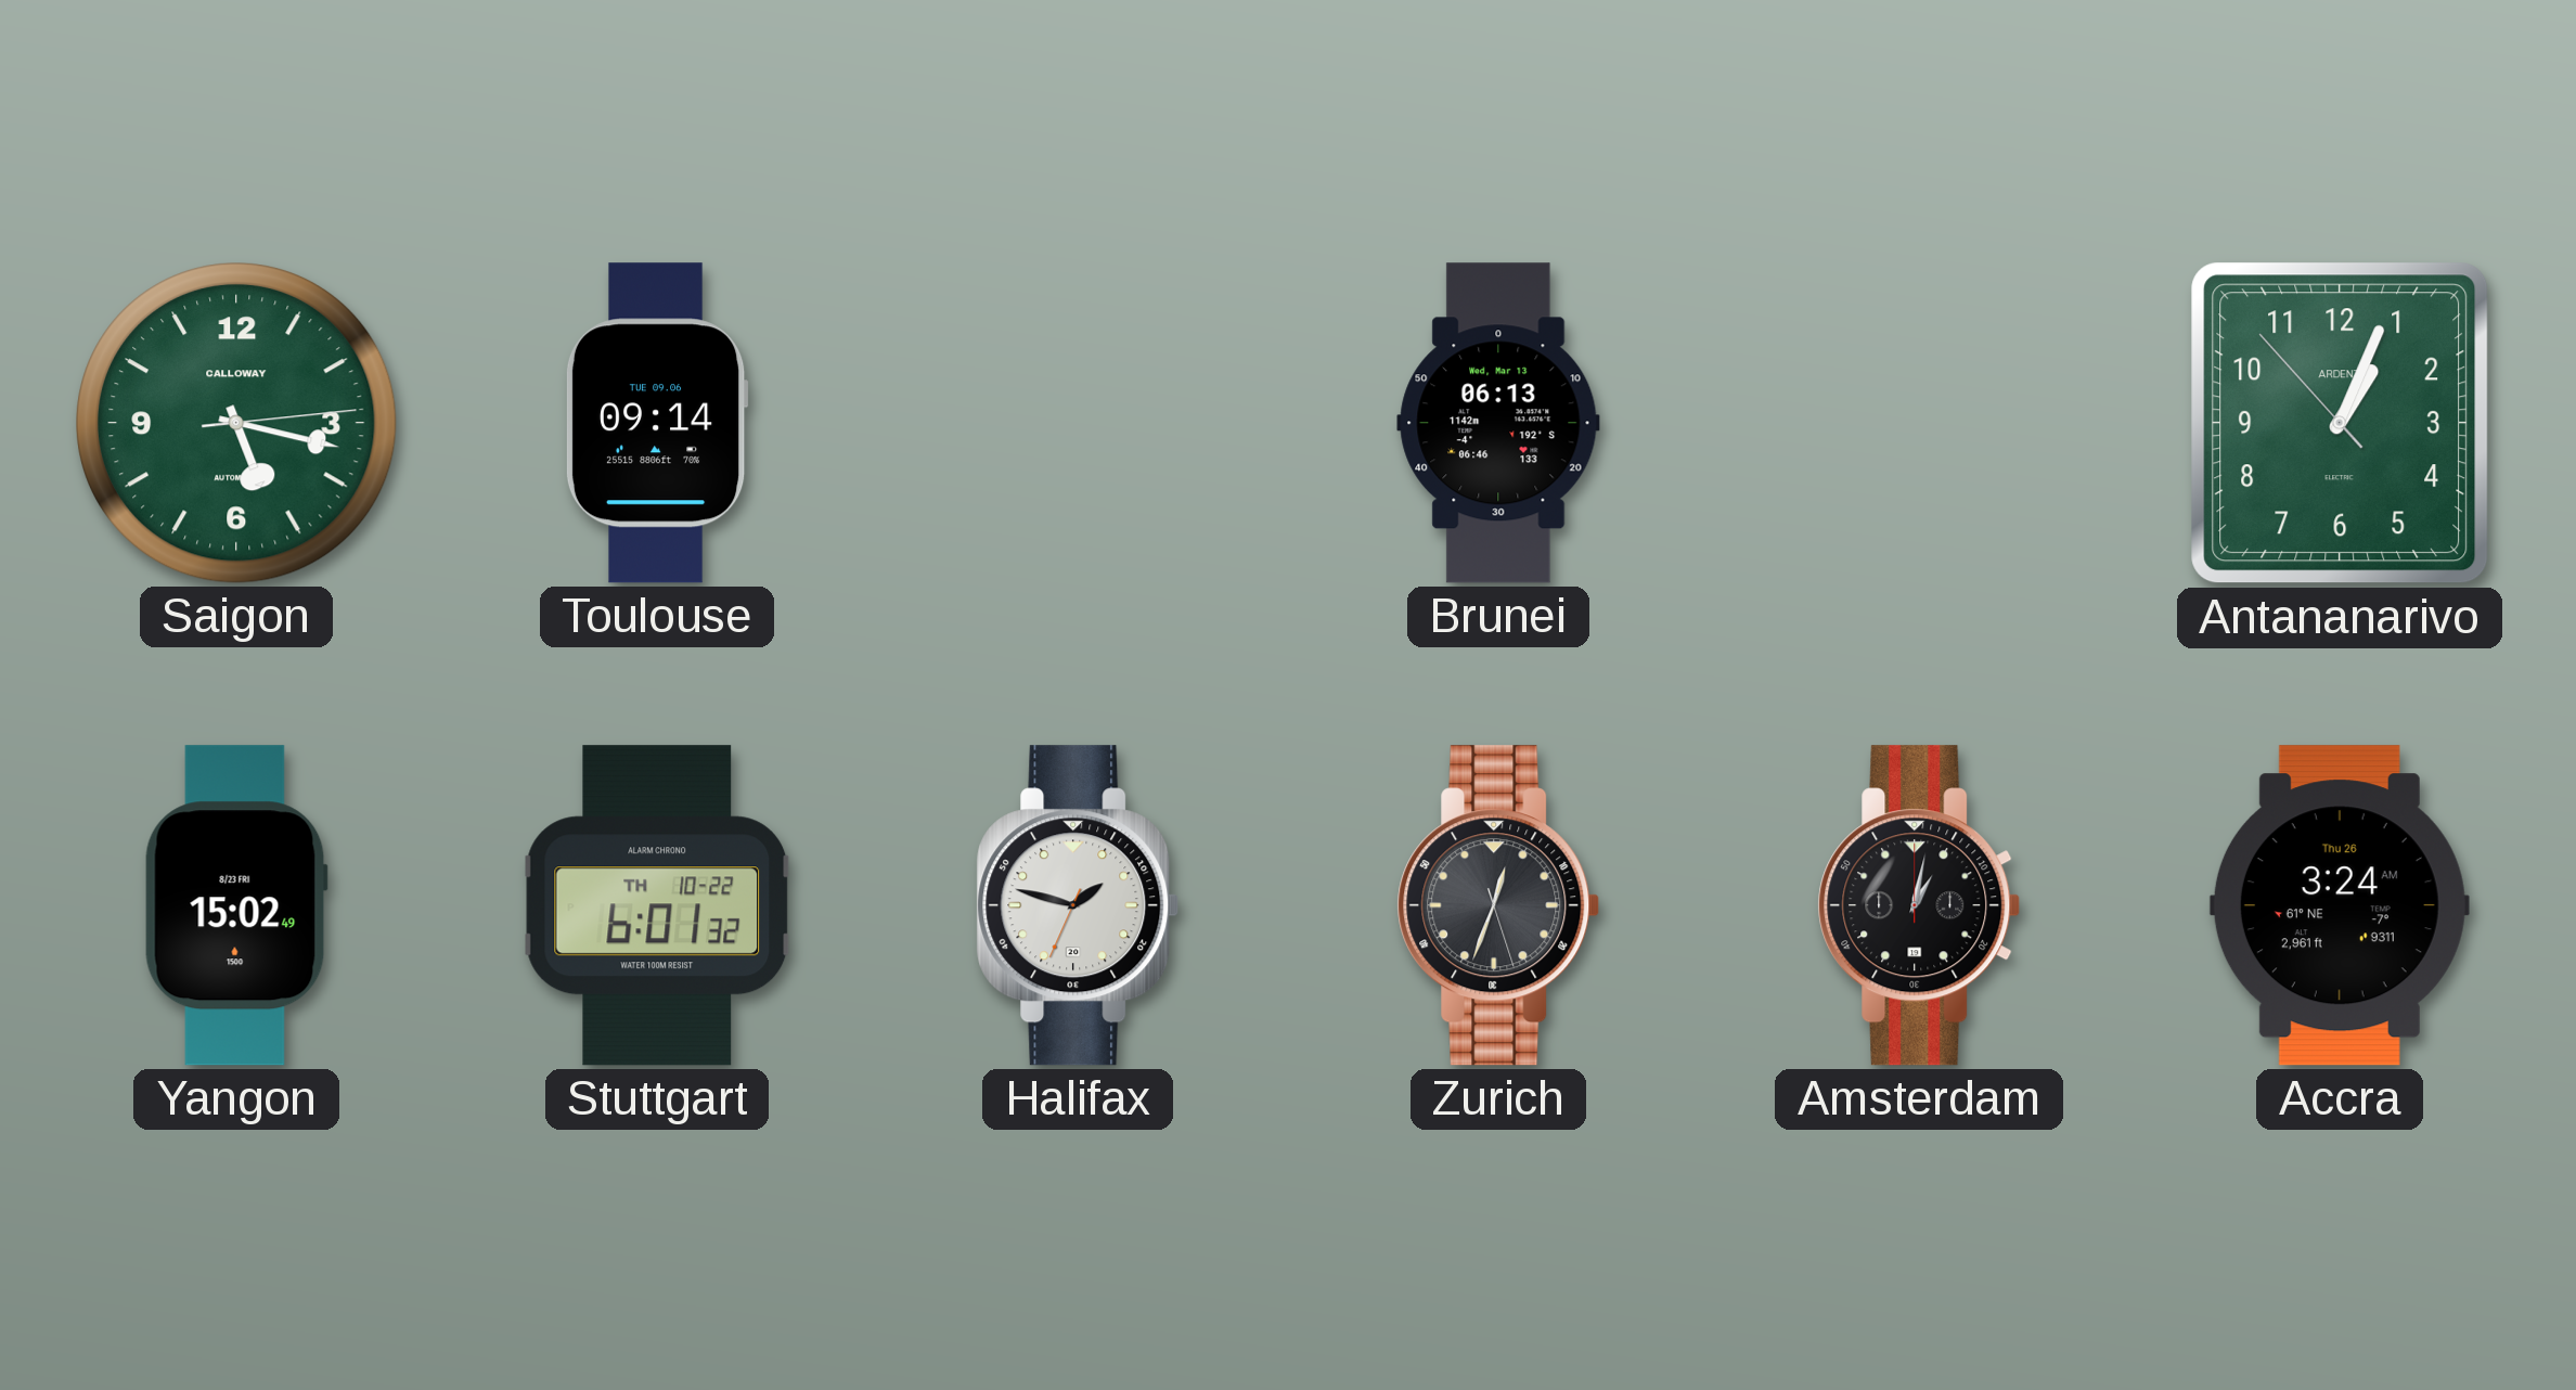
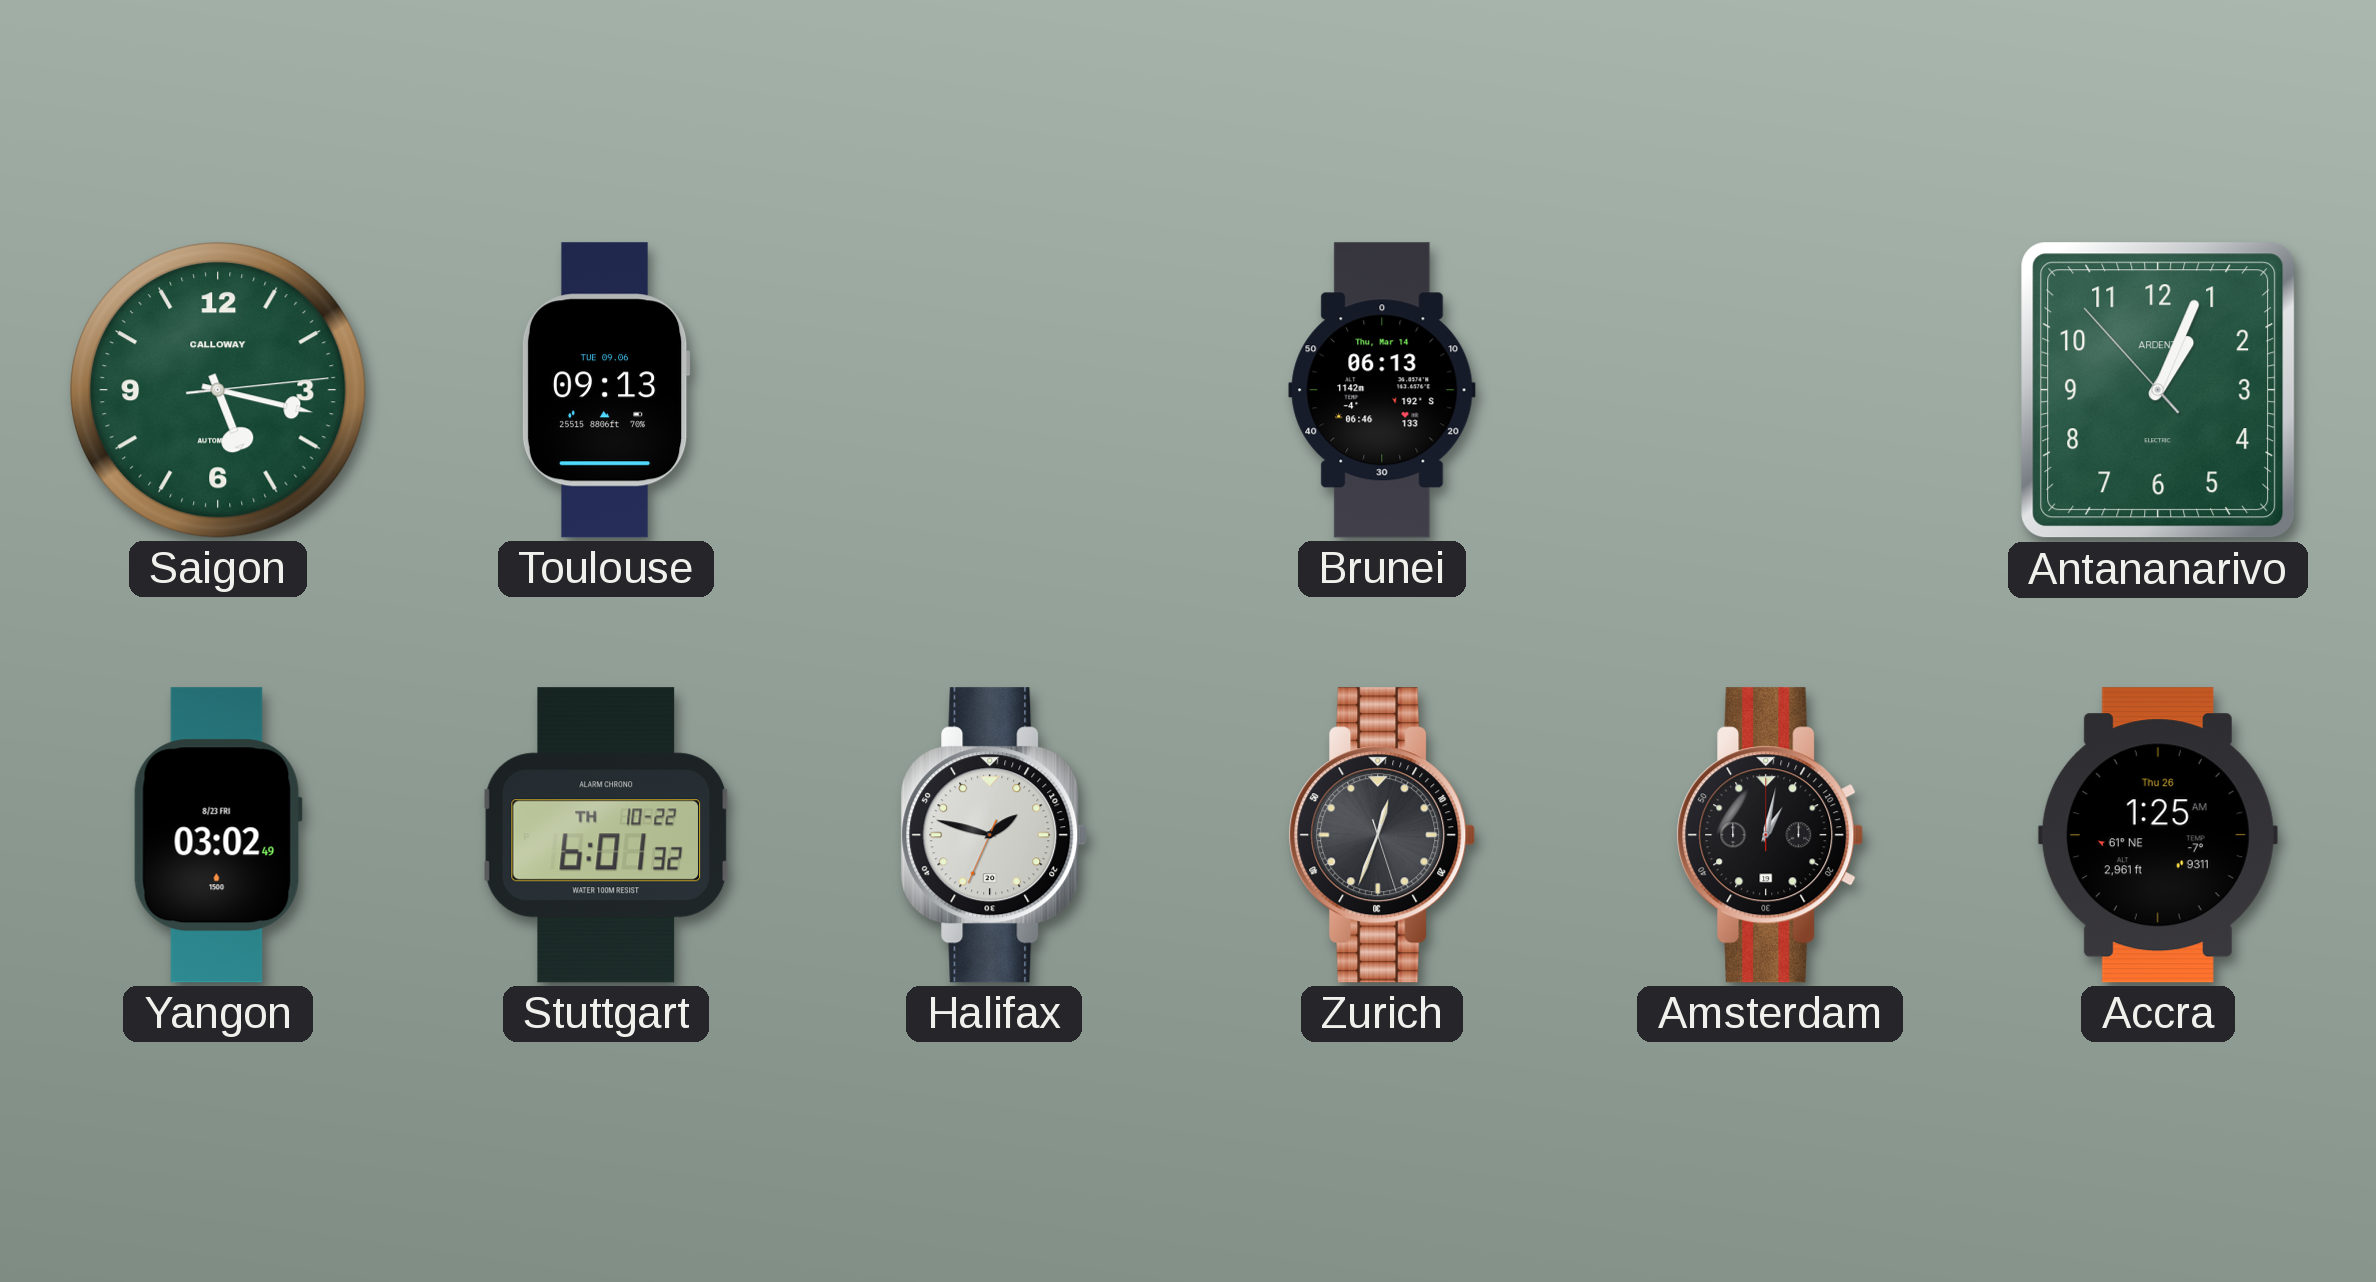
Toulouse: 09:14 -> 09:13
Brunei date: Wed, Mar 13 -> Thu, Mar 14
Yangon: 15:02 -> 03:02
Accra: 3:24 -> 1:25
